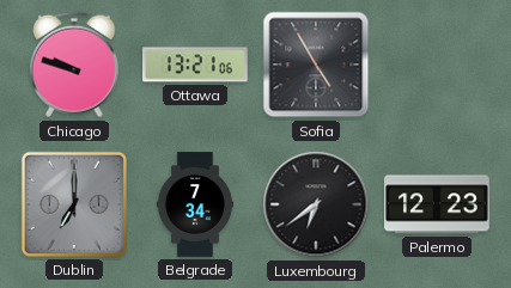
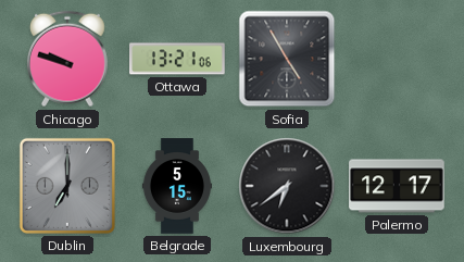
Belgrade: 7:34 -> 5:15
Palermo: 12:23 -> 12:17
